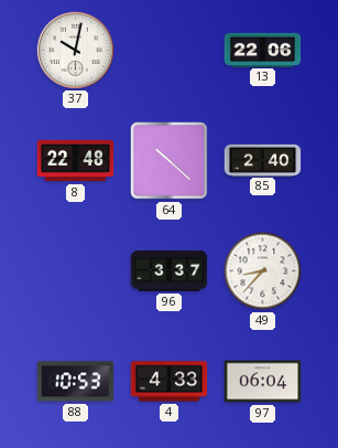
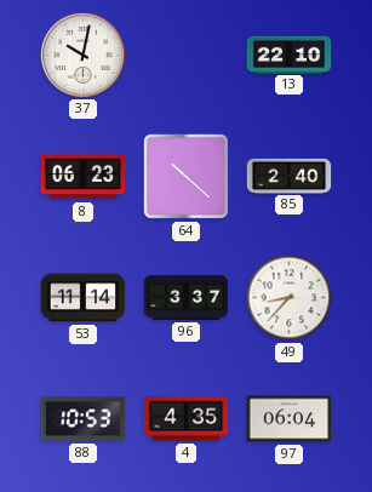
13: 22:06 -> 22:10
8: 22:48 -> 06:23
53: none -> 11:14
4: 4:33 -> 4:35
